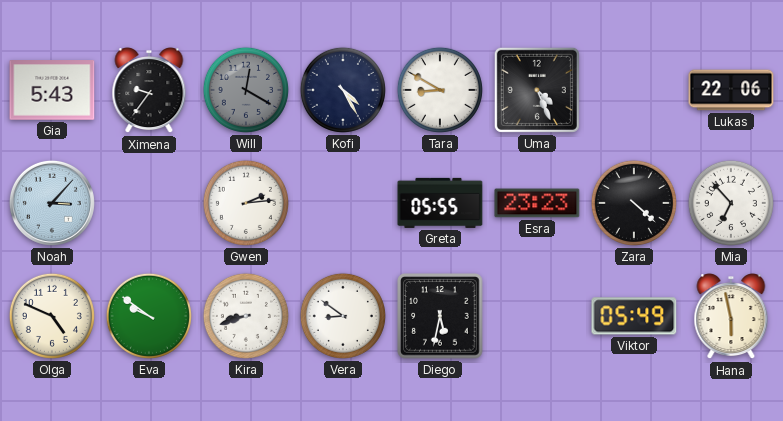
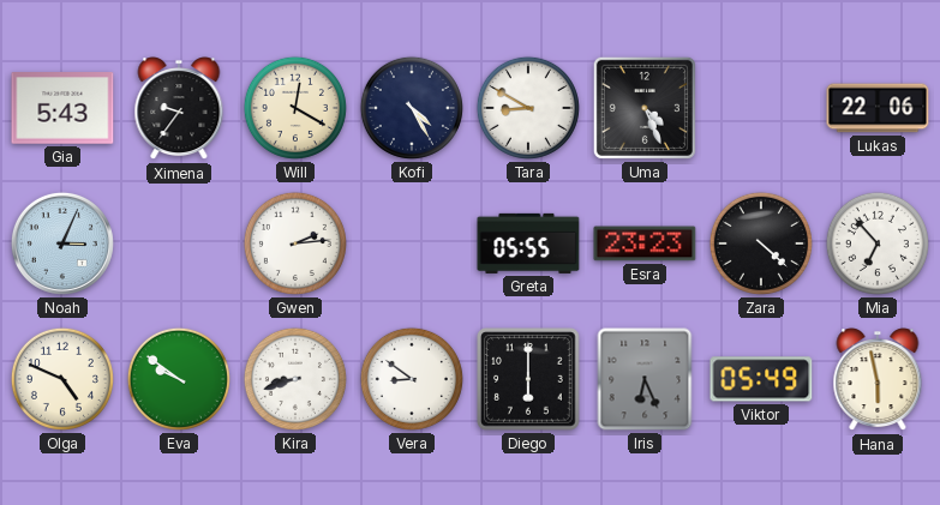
Will dial: grey -> cream
Noah: 3:07 -> 3:04
Diego: 5:32 -> 6:00
Iris: none -> 6:26
